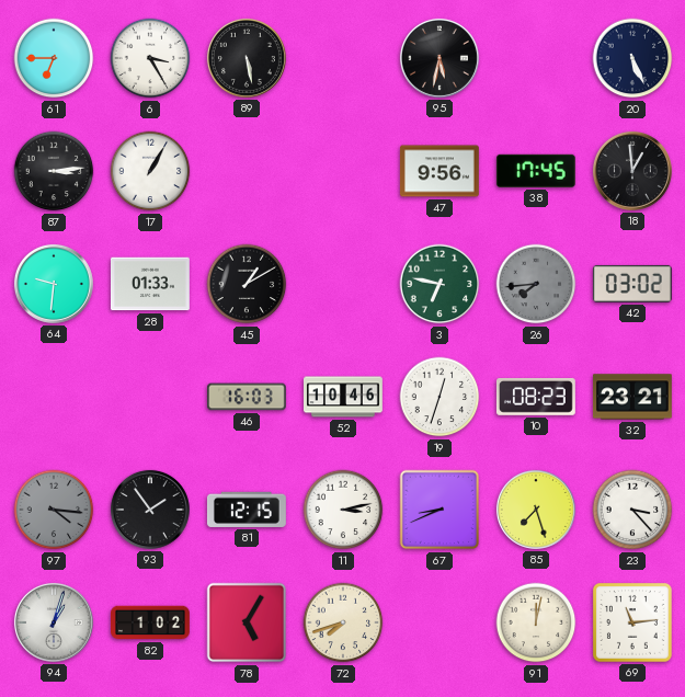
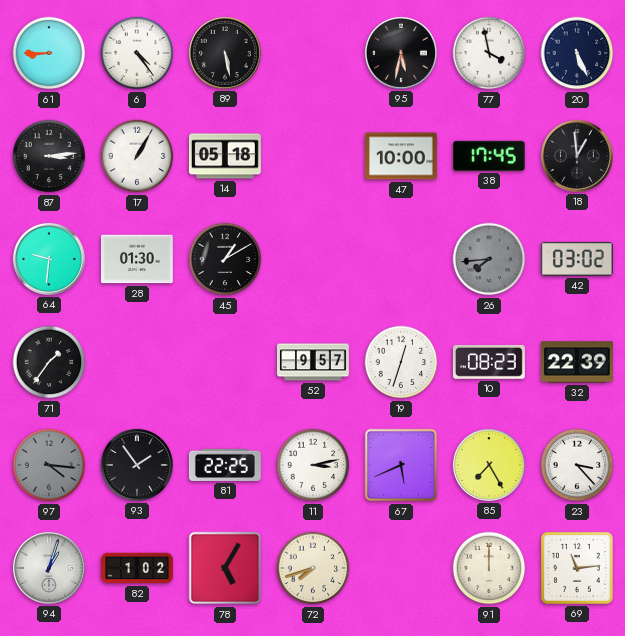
61: 6:45 -> 8:45
6: 3:25 -> 4:24
77: none -> 3:58
14: none -> 05:18
47: 9:56 -> 10:00
28: 01:33 -> 01:30
3: 6:47 -> none
71: none -> 1:36
46: 16:03 -> none
52: 10:46 -> 9:57
32: 23:21 -> 22:39
81: 12:15 -> 22:25
67: 8:41 -> 5:41
85: 7:27 -> 7:25
91: 12:02 -> 12:00
